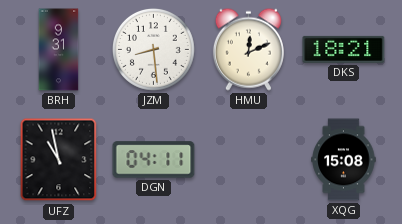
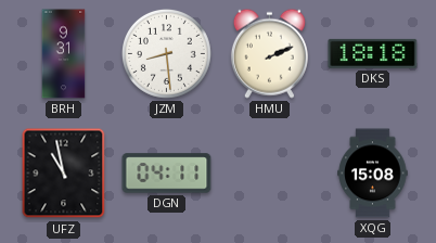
HMU: 12:11 -> 2:11
DKS: 18:21 -> 18:18
